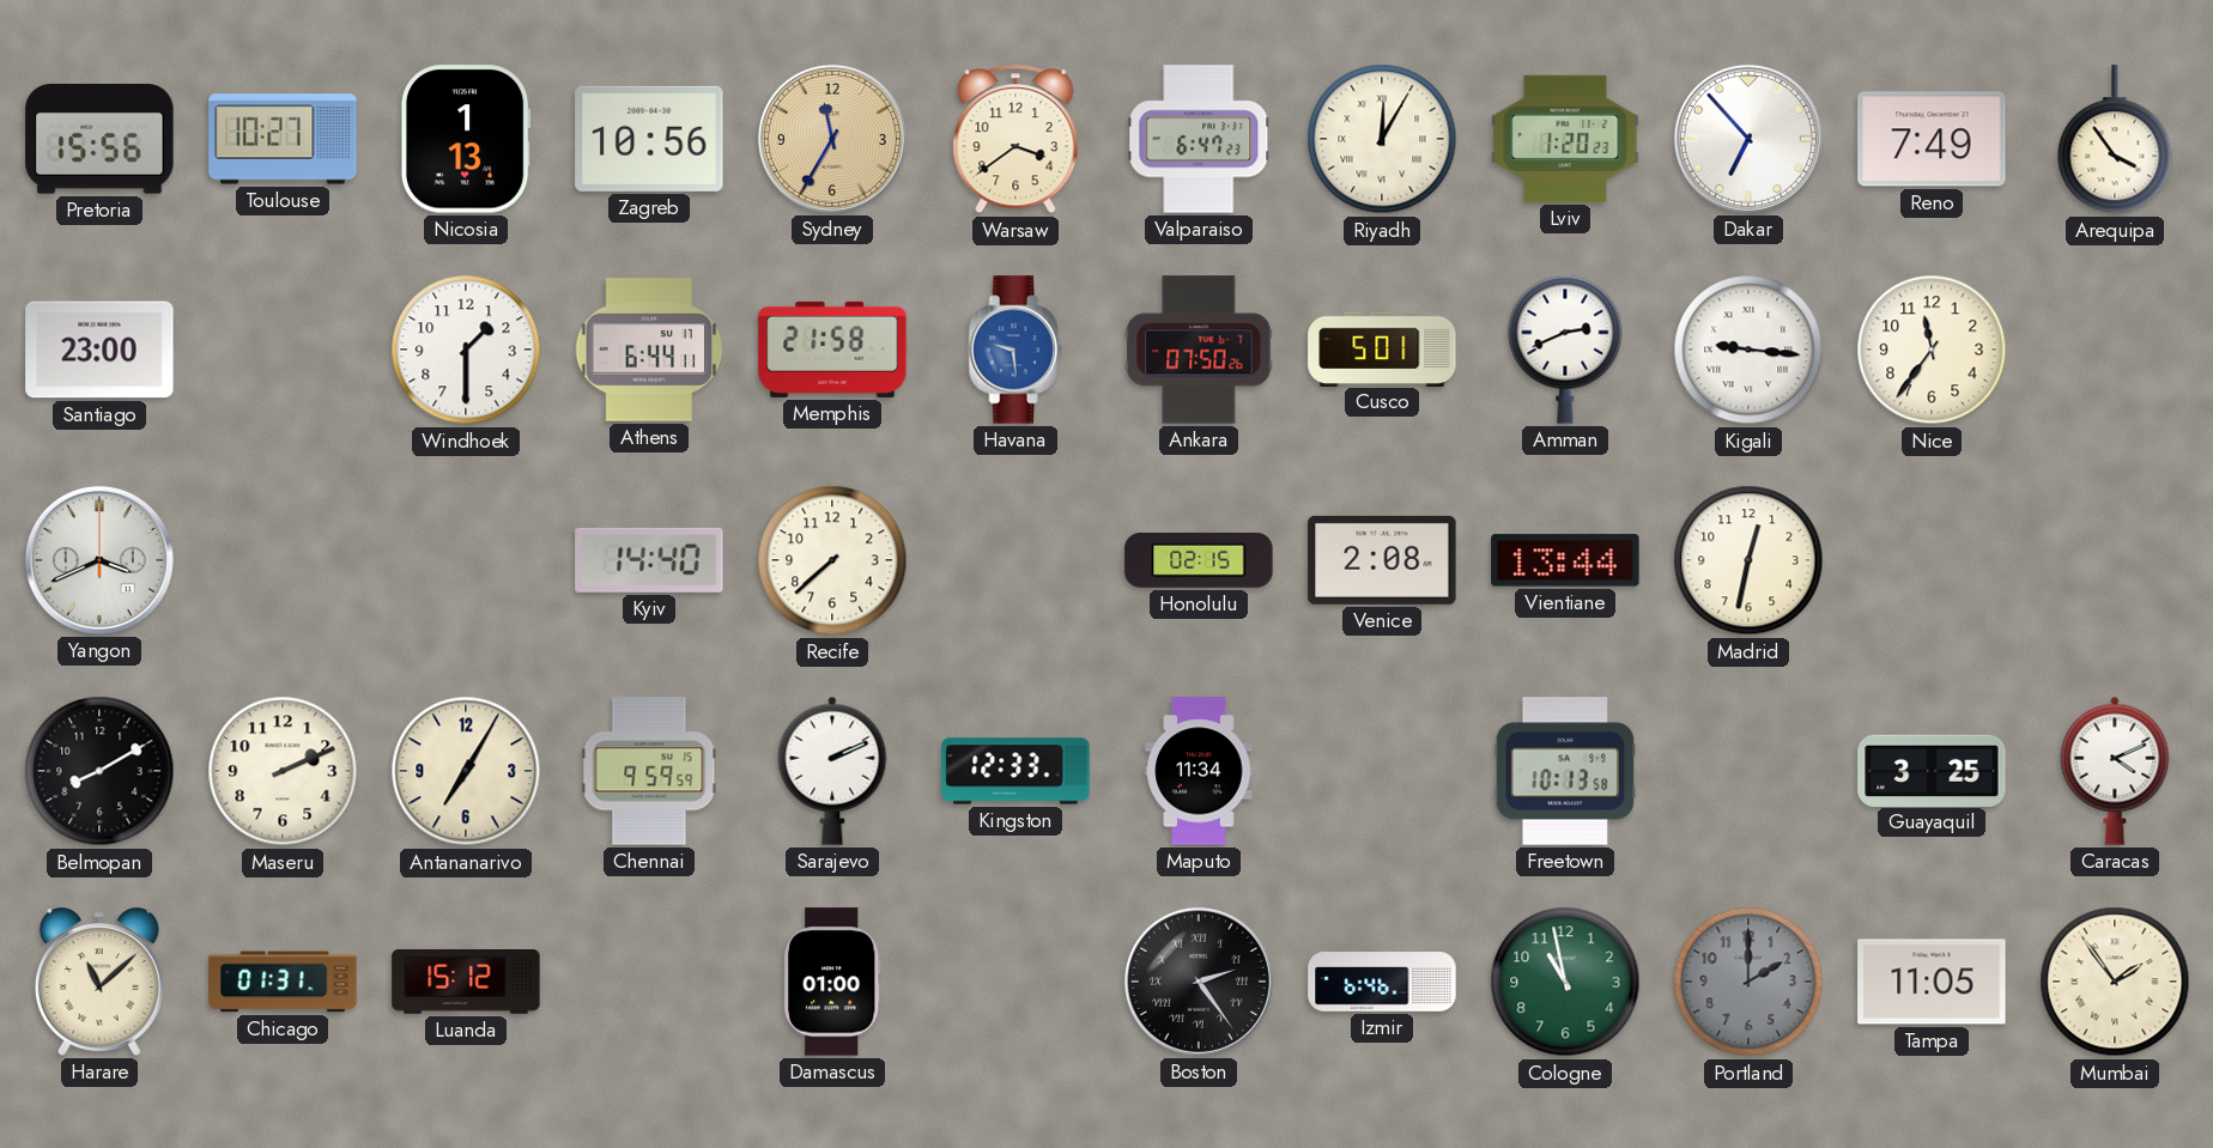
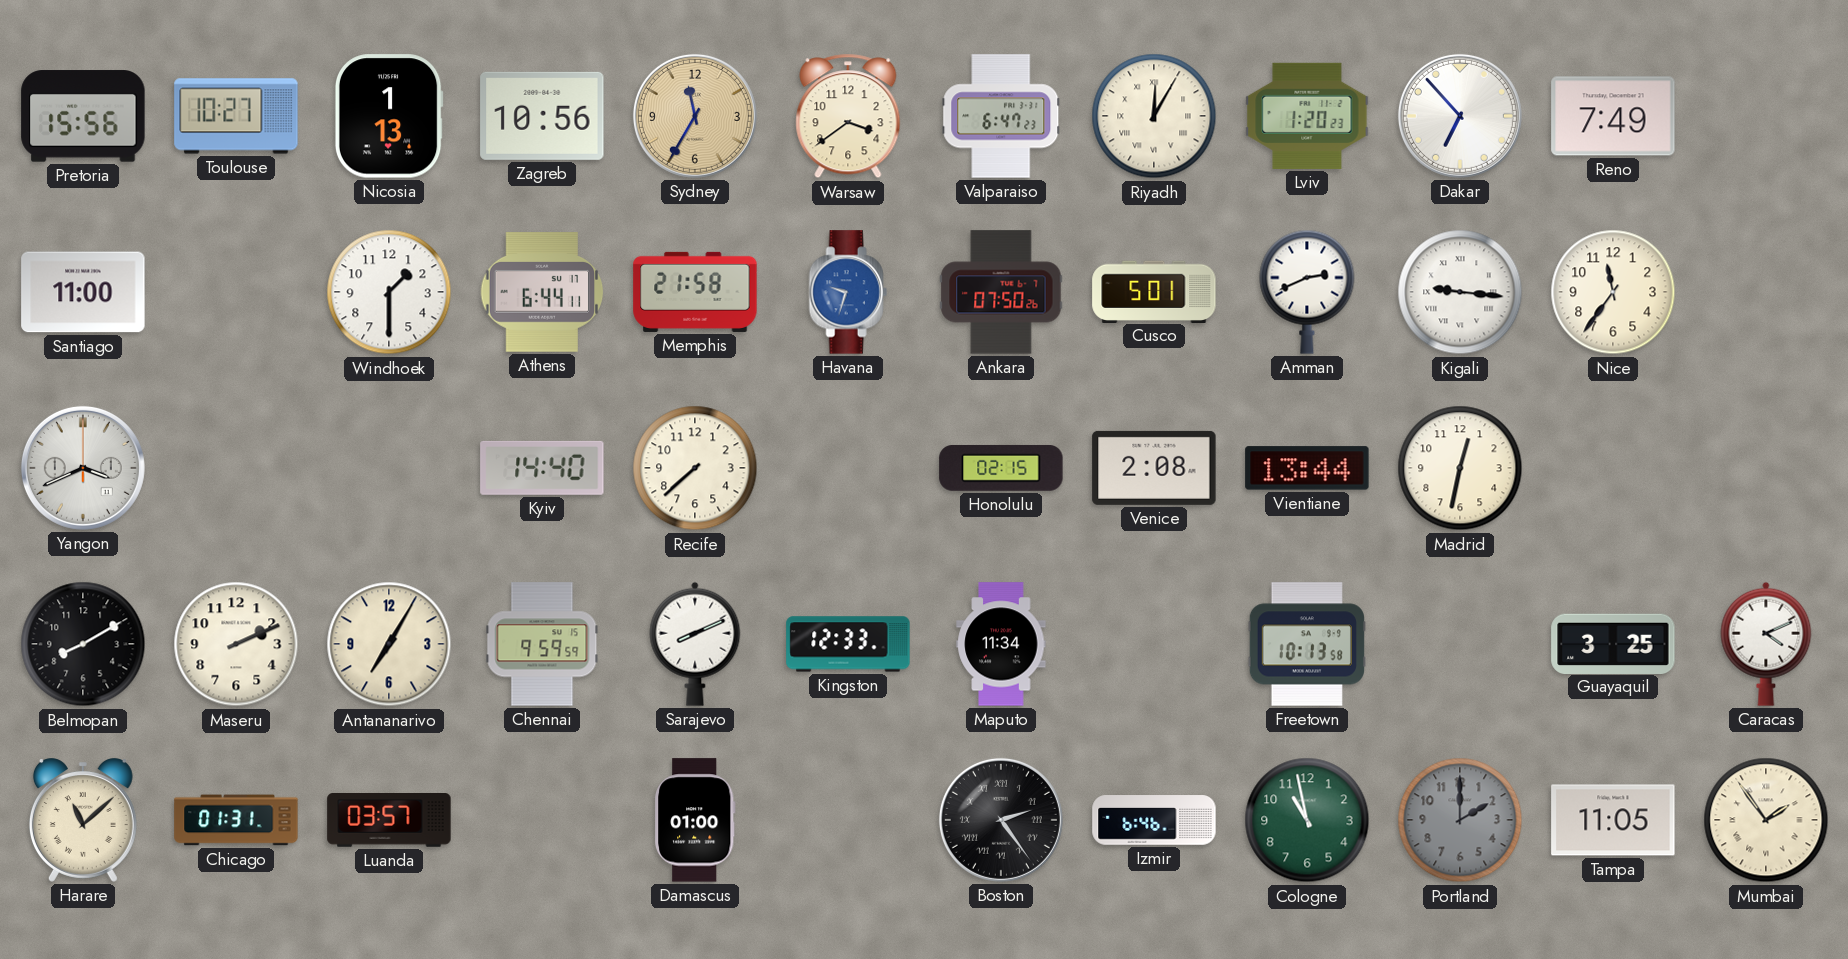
Arequipa: 3:54 -> none
Santiago: 23:00 -> 11:00
Havana: 9:29 -> 9:33
Sarajevo: 2:11 -> 8:11
Luanda: 15:12 -> 03:57
